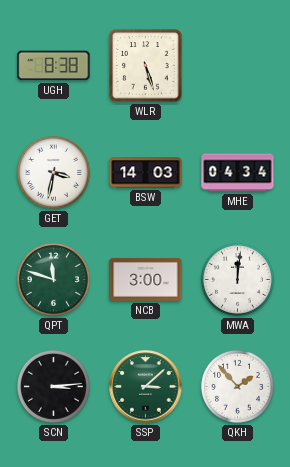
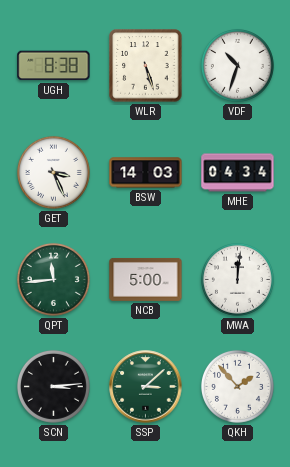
VDF: none -> 10:33
GET: 3:32 -> 3:26
QPT: 11:48 -> 11:44
NCB: 3:00 -> 5:00
